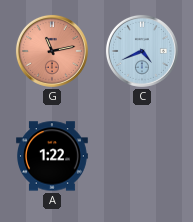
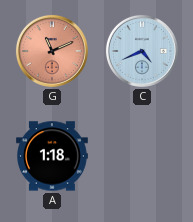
G: 11:13 -> 11:11
A: 1:22 -> 1:18
